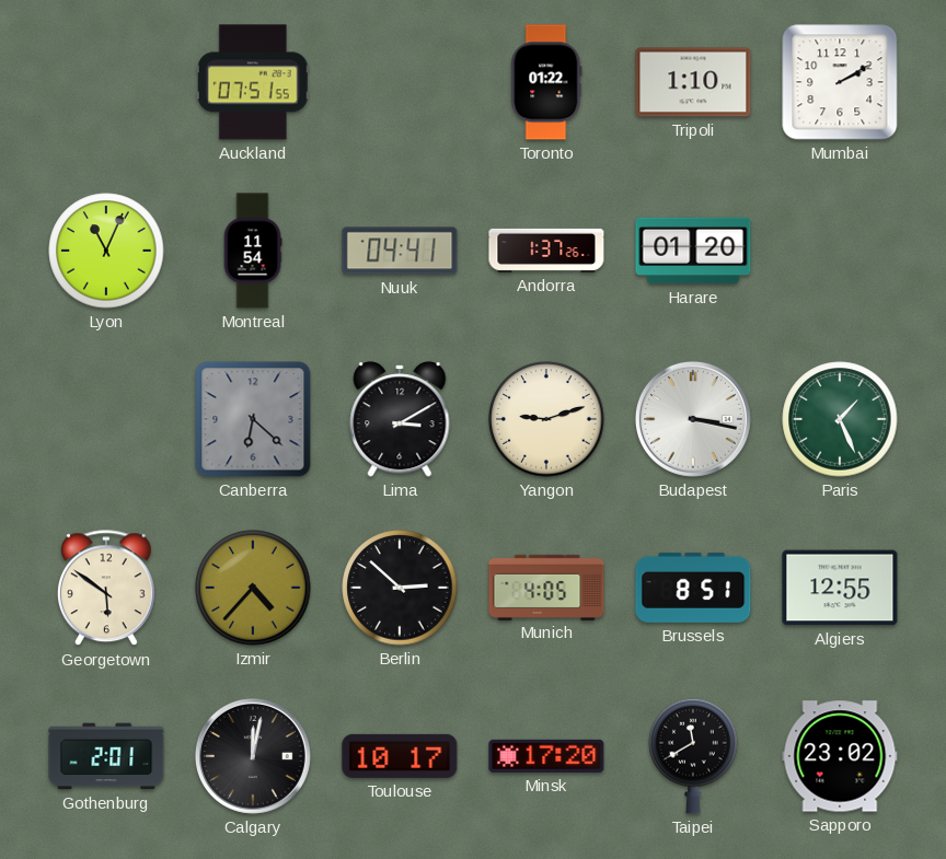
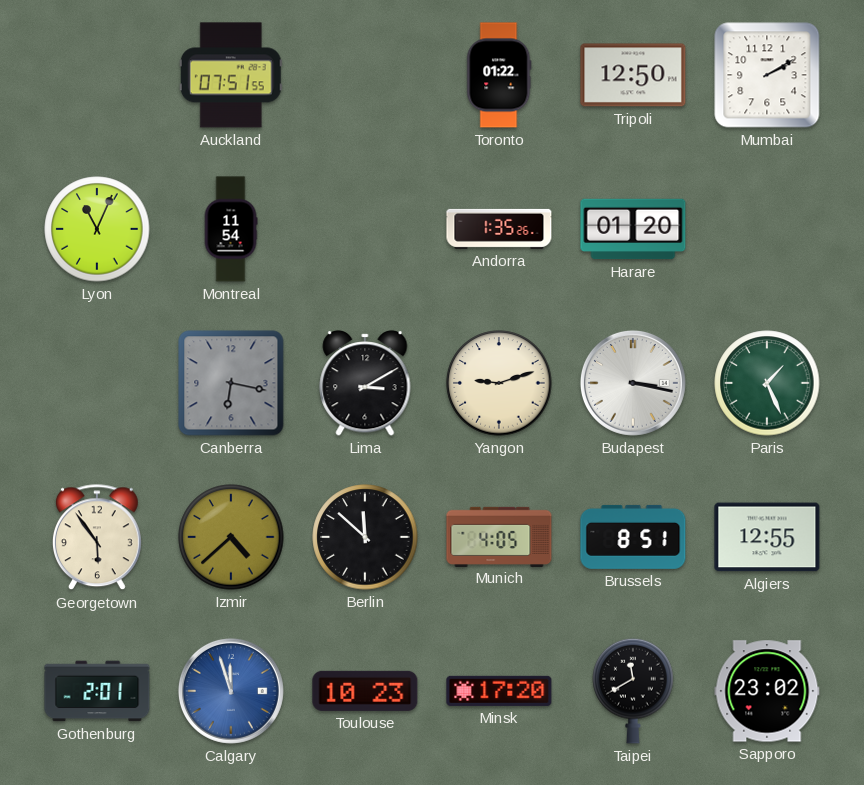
Tripoli: 1:10 -> 12:50
Nuuk: 04:41 -> none
Andorra: 1:37 -> 1:35
Canberra: 6:22 -> 6:17
Georgetown: 5:51 -> 5:54
Izmir: 4:37 -> 4:38
Berlin: 2:52 -> 11:52
Calgary: 12:02 -> 11:57
Calgary dial: black -> blue
Toulouse: 10:17 -> 10:23
